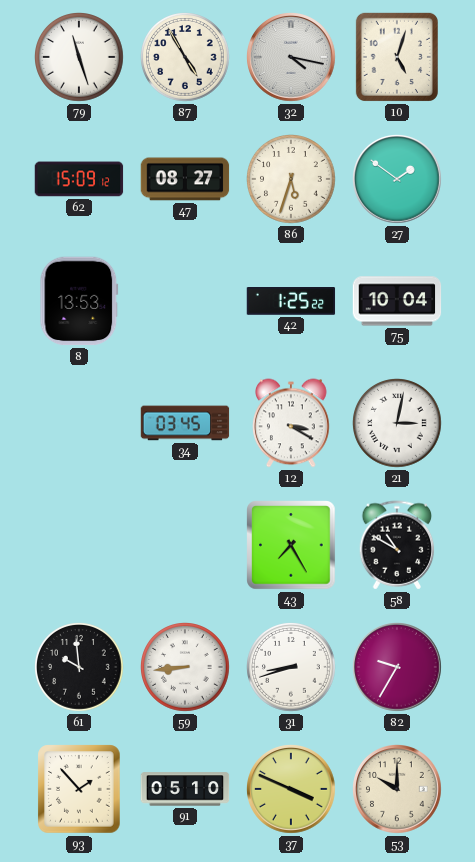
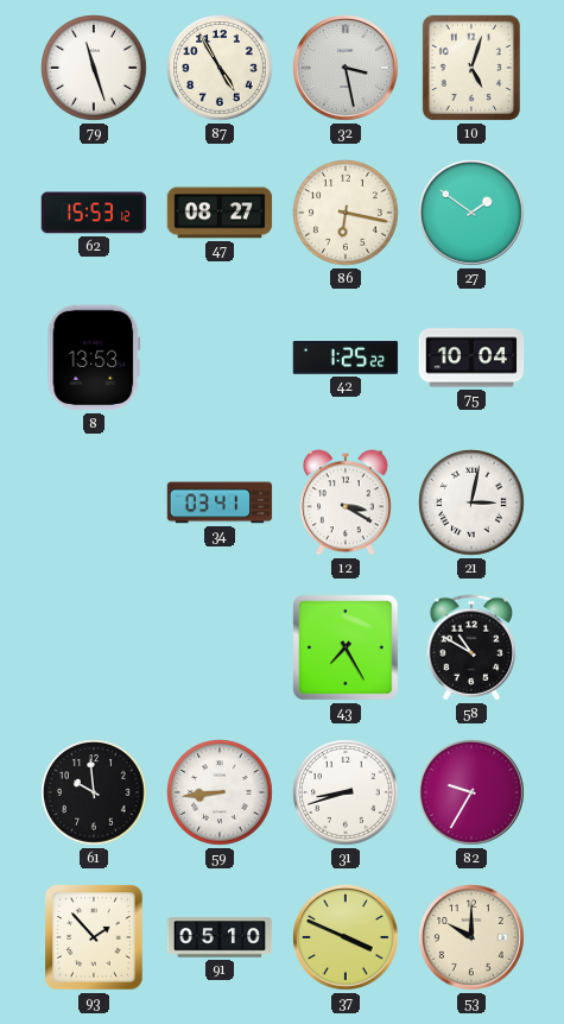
32: 4:17 -> 3:28
62: 15:09 -> 15:53
86: 5:33 -> 6:17
34: 03:45 -> 03:41
